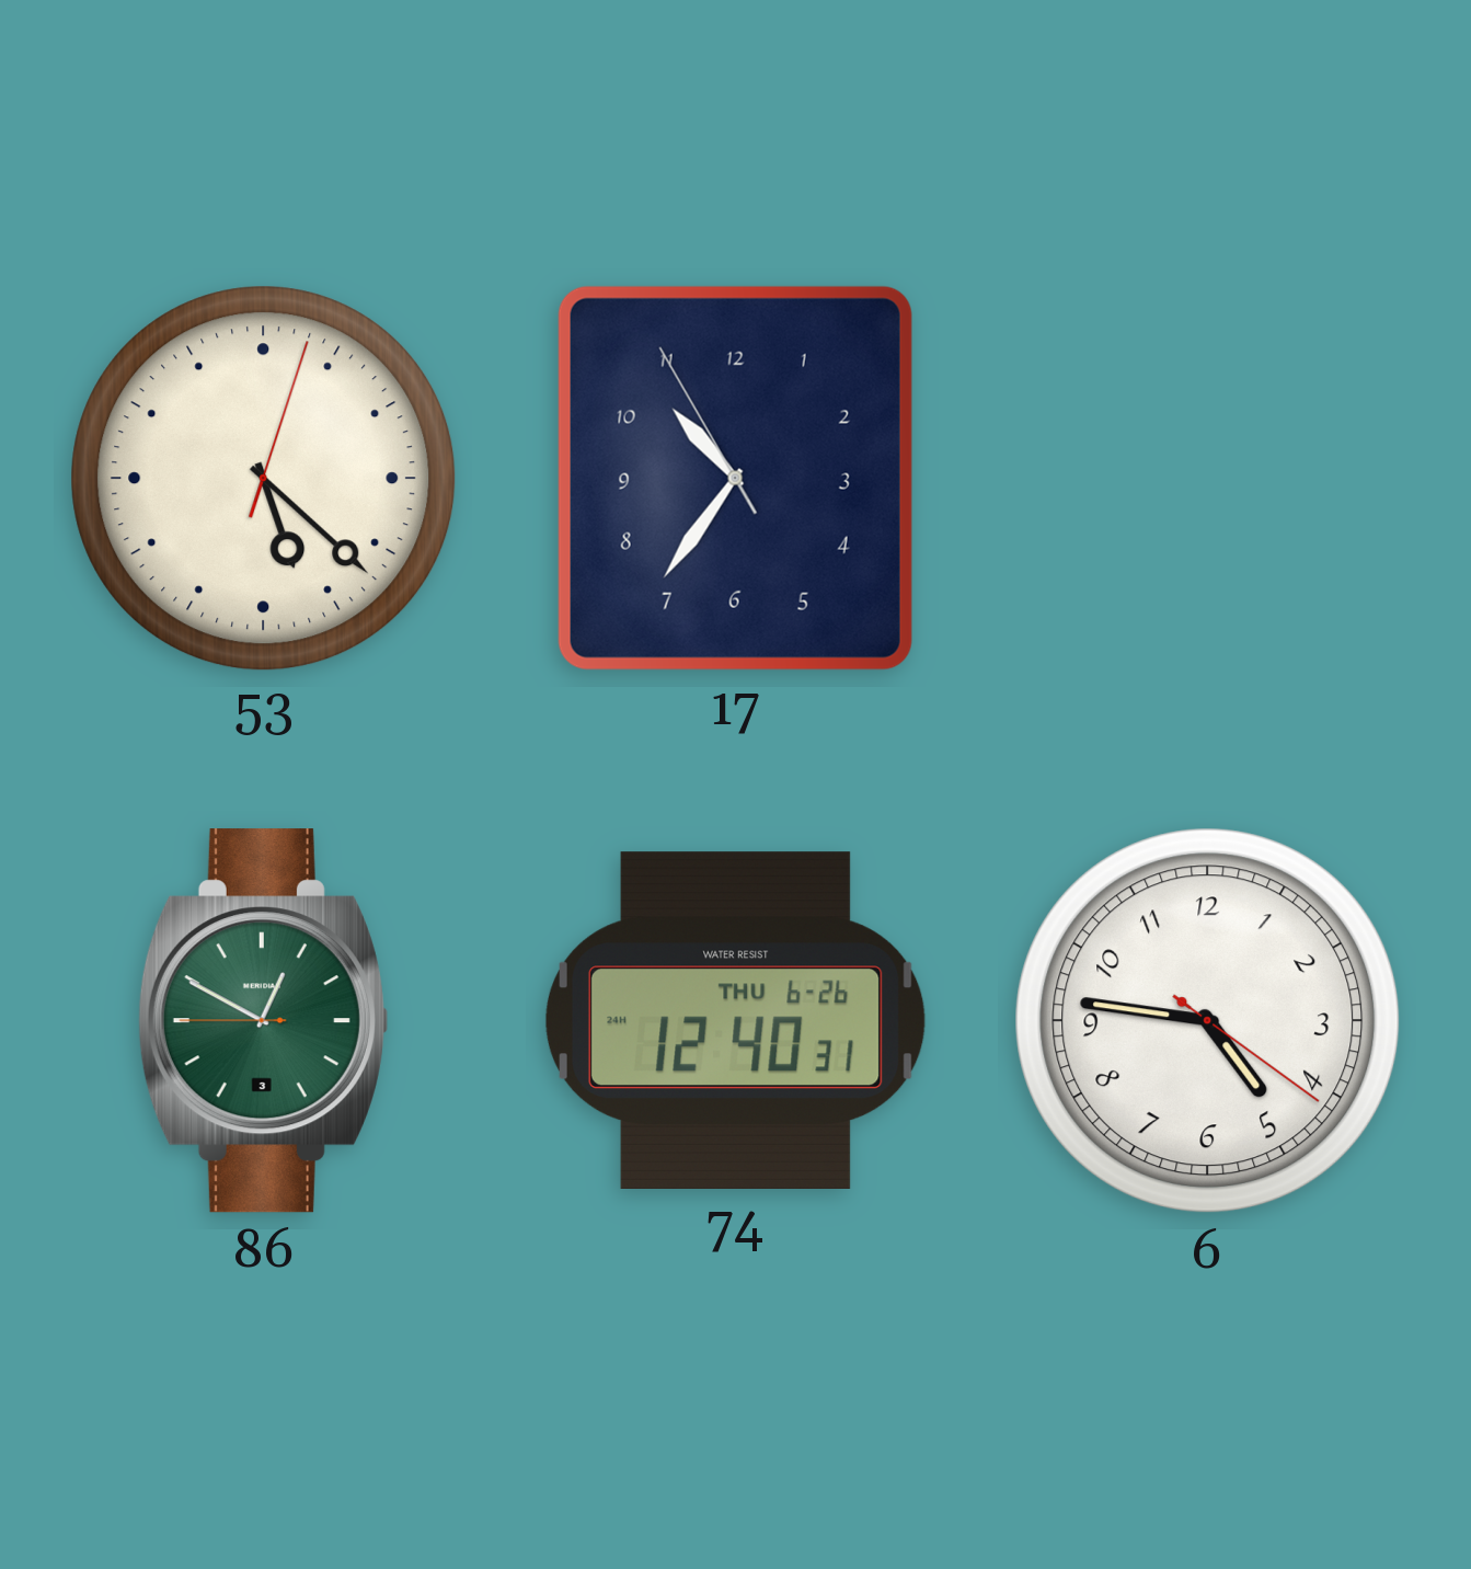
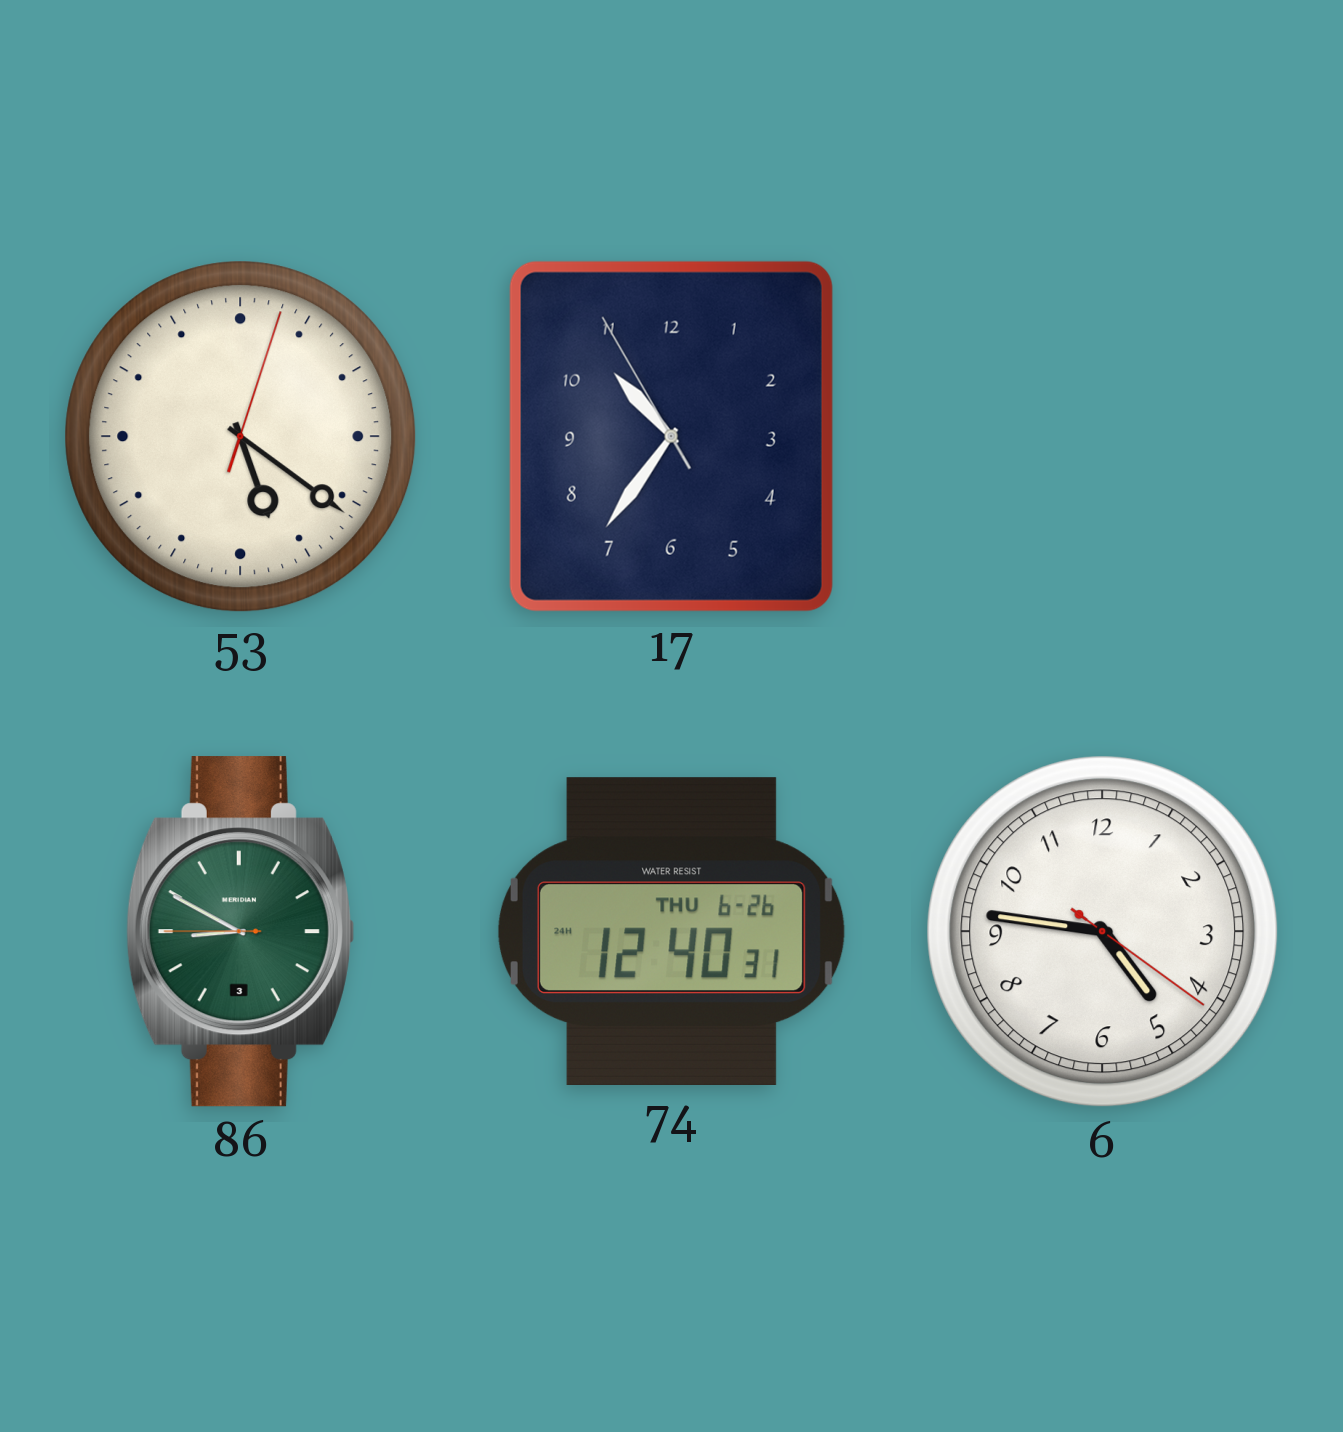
53: 5:22 -> 5:21
86: 12:49 -> 8:49
